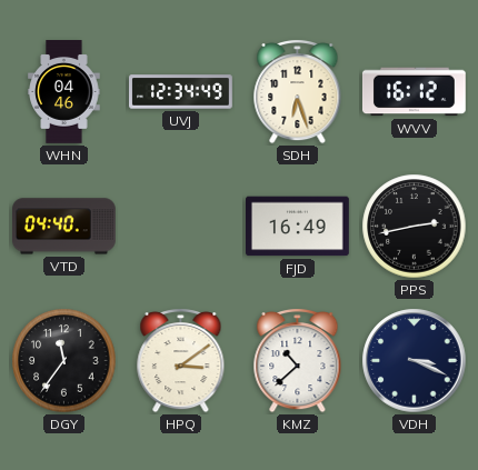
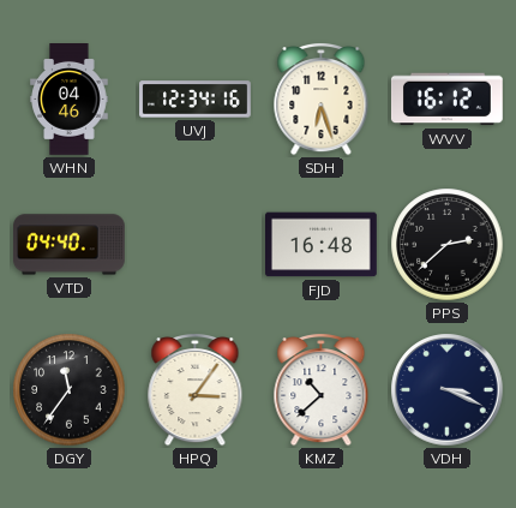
UVJ: 12:34:49 -> 12:34:16
FJD: 16:49 -> 16:48
PPS: 2:43 -> 2:38
HPQ: 3:09 -> 3:06
